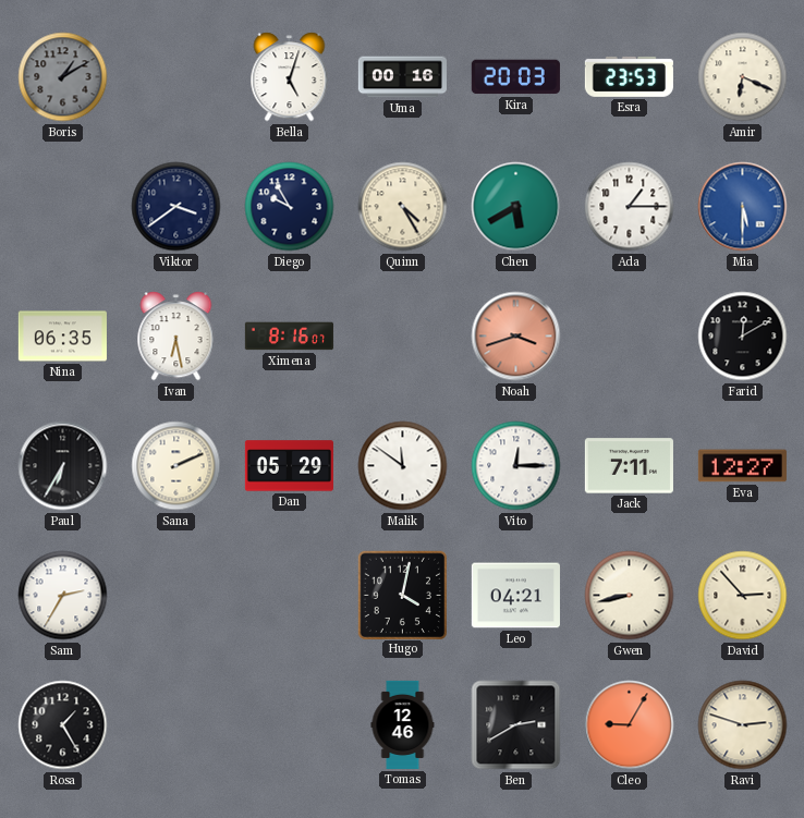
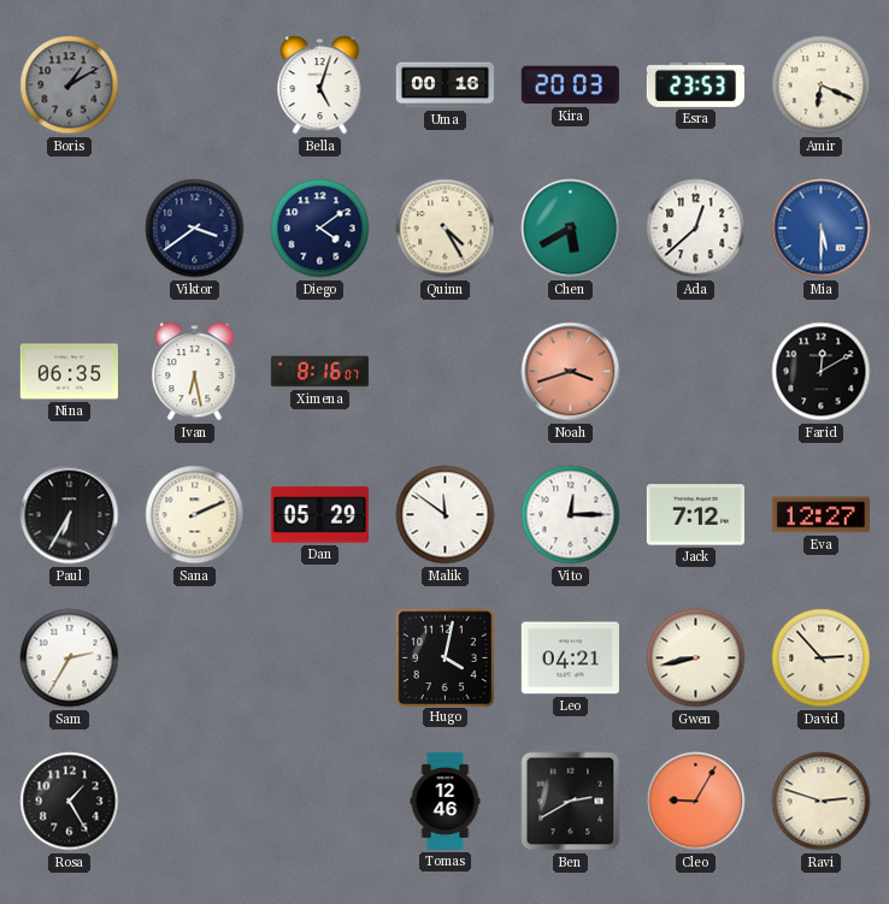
Diego: 9:55 -> 4:09
Ada: 1:15 -> 12:38
Jack: 7:11 -> 7:12
